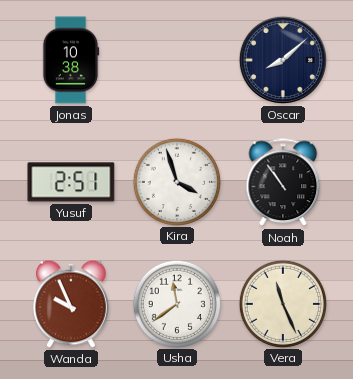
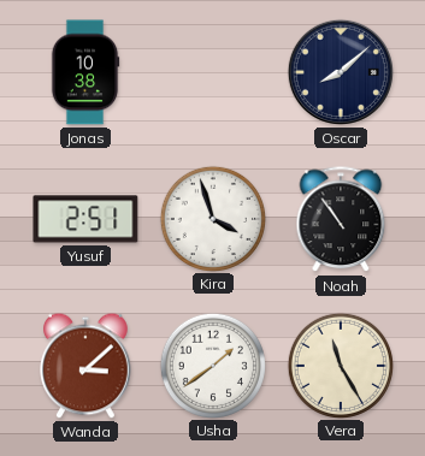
Wanda: 9:56 -> 3:08
Usha: 11:39 -> 1:39
Vera: 11:26 -> 11:25
